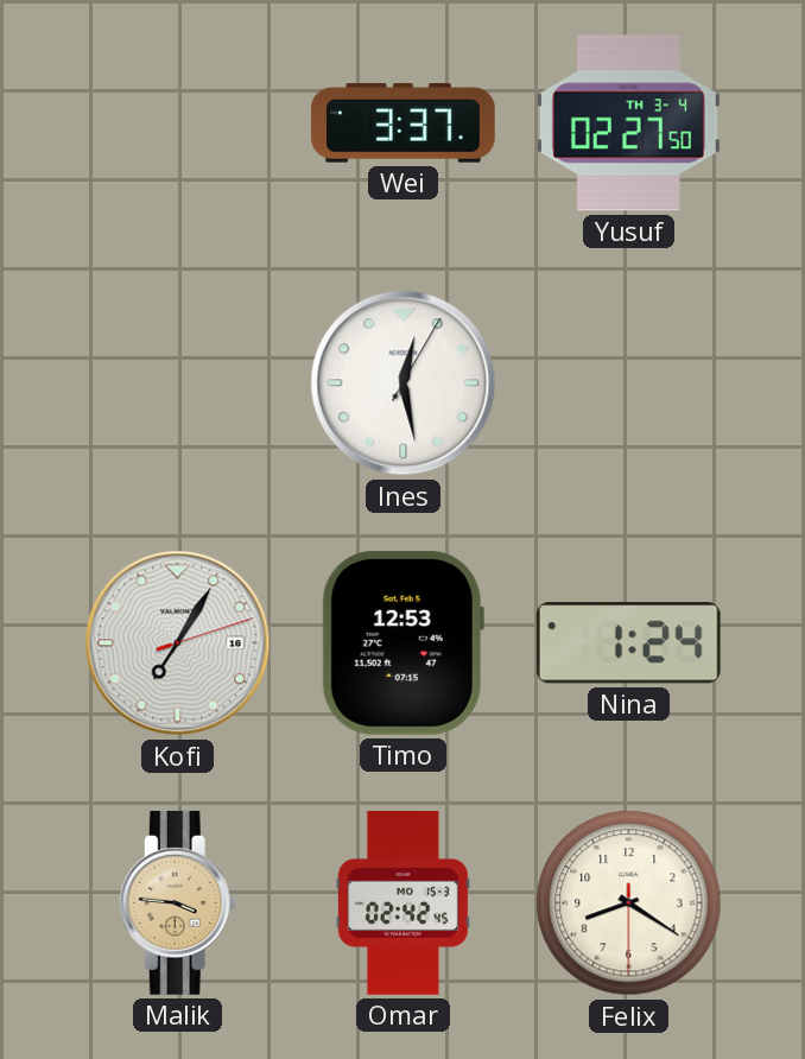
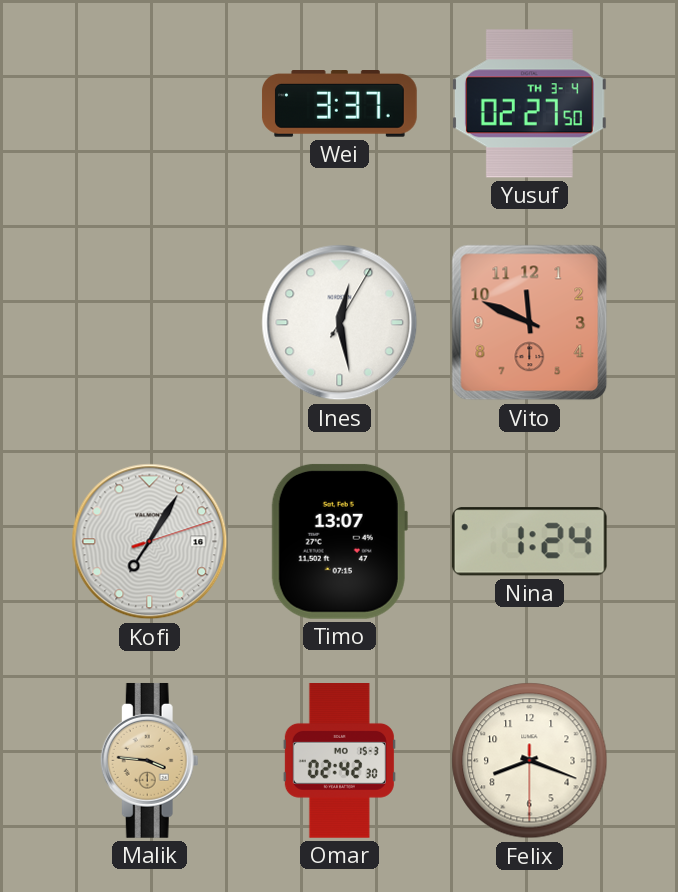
Vito: none -> 11:49
Timo: 12:53 -> 13:07
Omar: 02:42:45 -> 02:42:30
Felix: 8:20 -> 8:18
